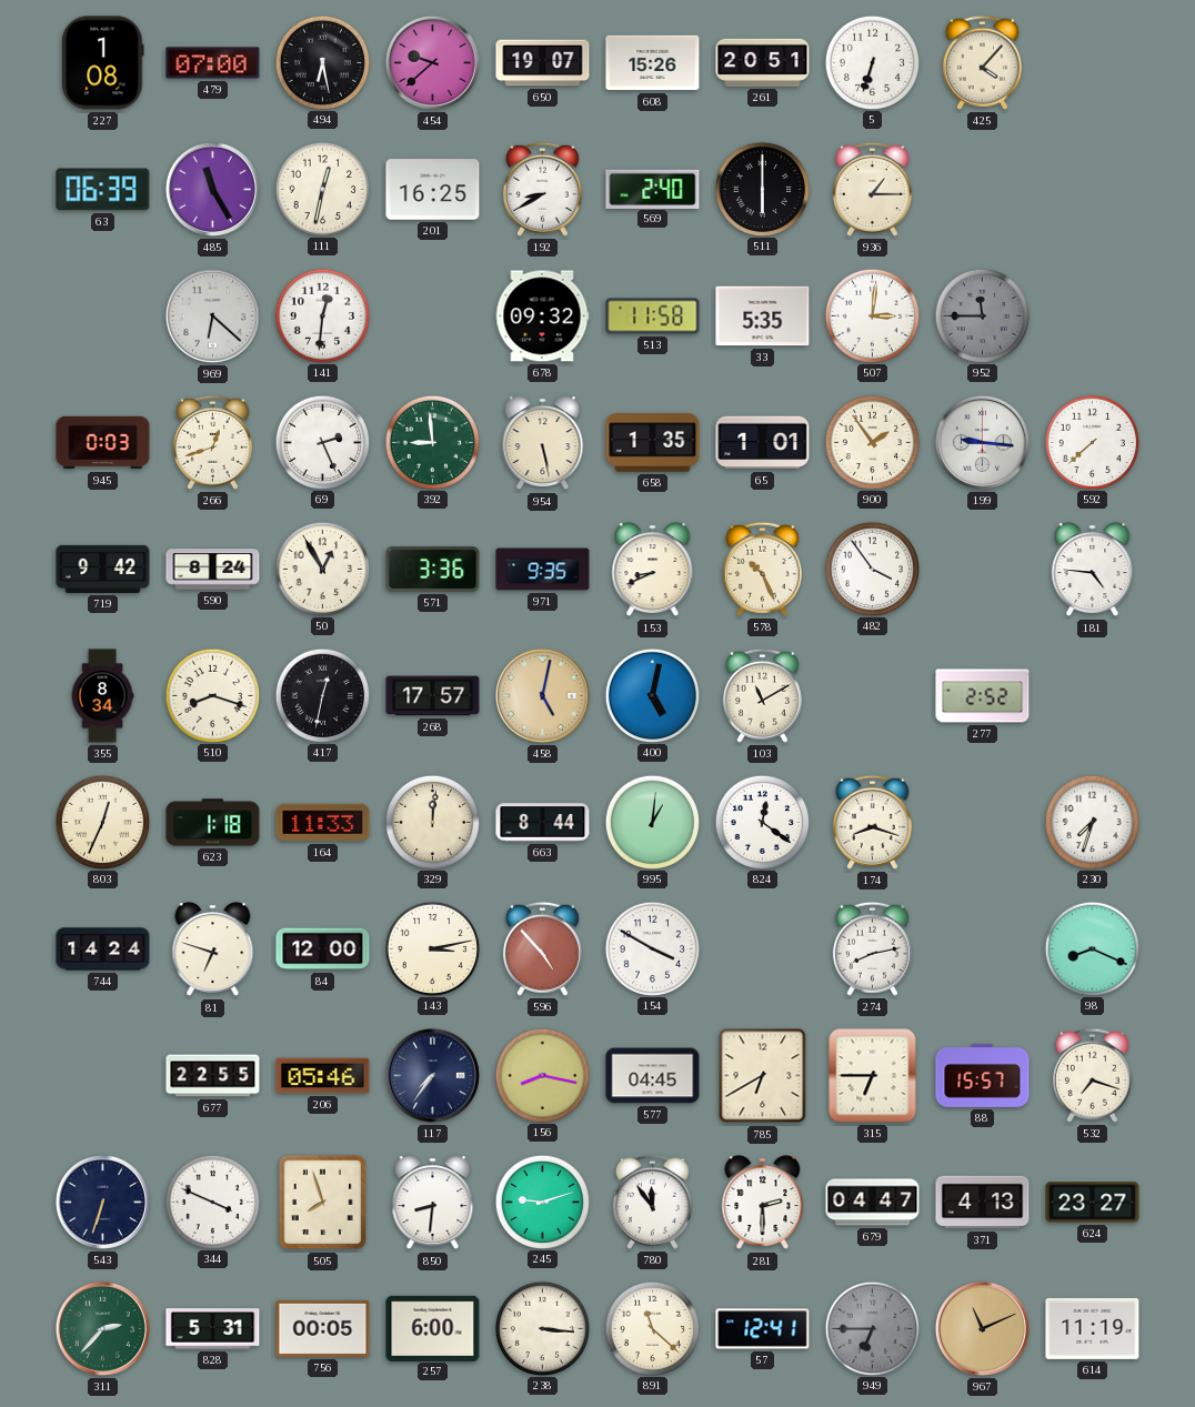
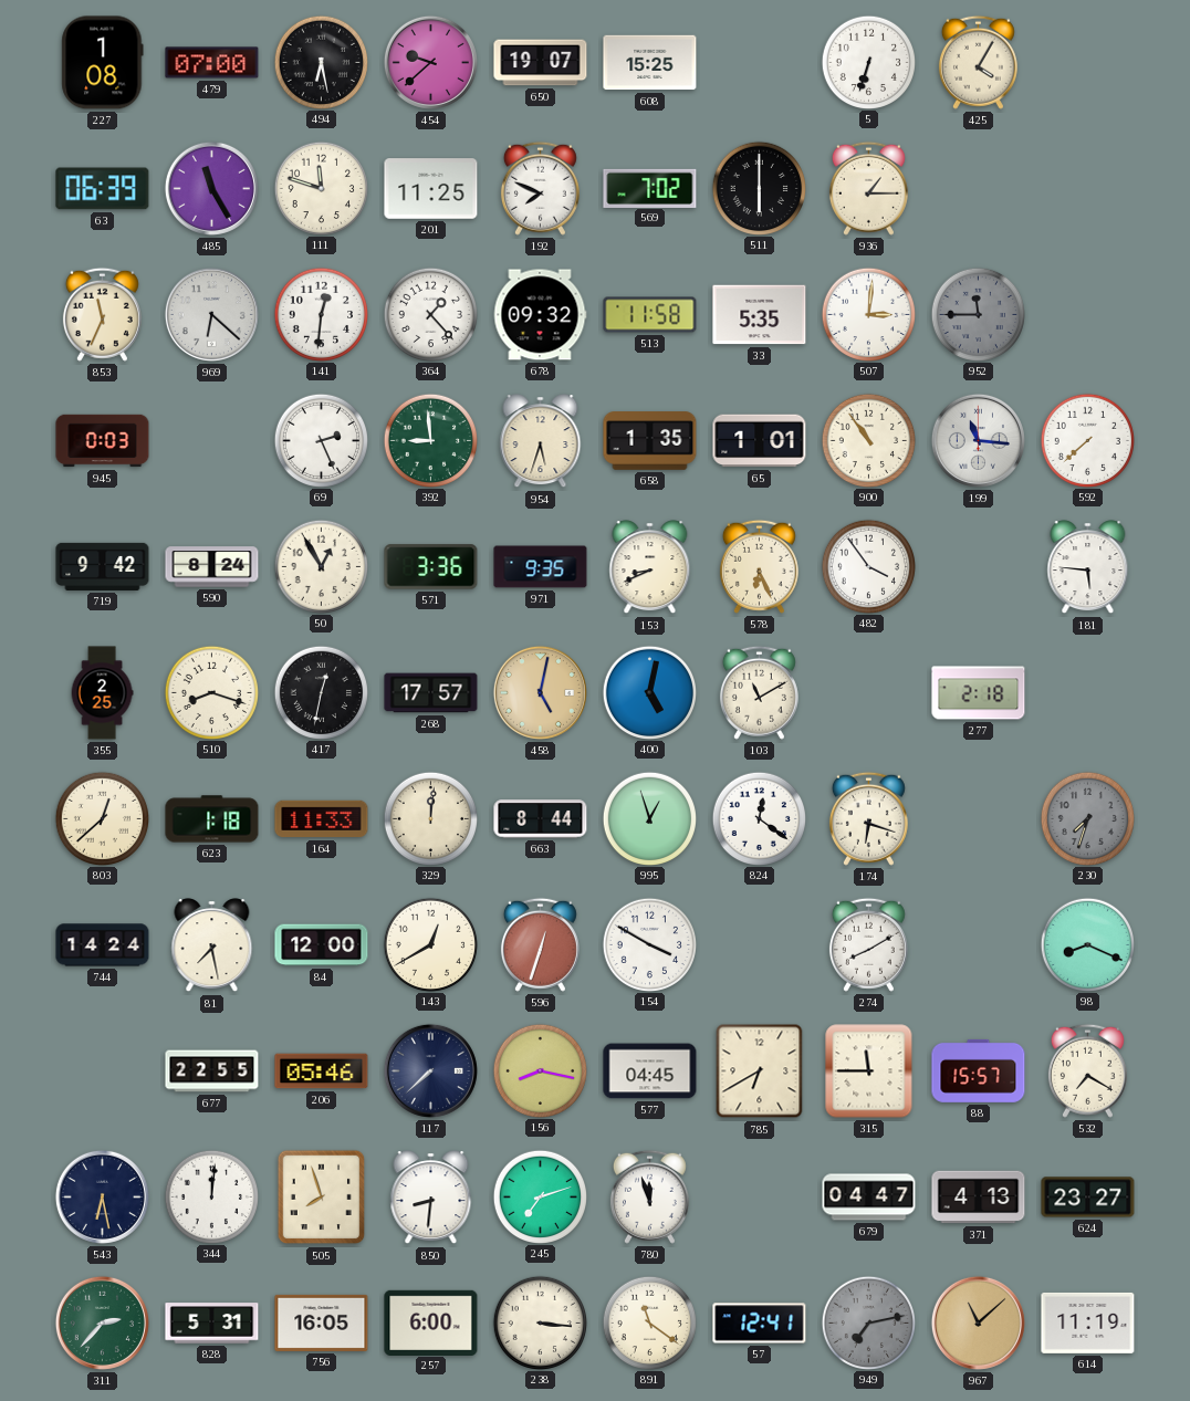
608: 15:26 -> 15:25
261: 20:51 -> none
425: 4:07 -> 4:05
111: 12:32 -> 11:48
201: 16:25 -> 11:25
192: 8:40 -> 7:49
569: 2:40 -> 7:02
853: none -> 11:34
364: none -> 1:23
266: 12:42 -> none
954: 5:28 -> 5:33
900: 1:54 -> 10:54
199: 9:16 -> 11:16
578: 10:26 -> 6:26
181: 4:46 -> 5:46
355: 8:34 -> 2:25
277: 2:52 -> 2:18
803: 12:34 -> 12:38
995: 1:01 -> 12:57
174: 8:18 -> 6:18
230 dial: white -> grey
81: 6:48 -> 7:28
143: 3:13 -> 12:40
596: 4:53 -> 12:33
274: 8:13 -> 8:10
117: 7:36 -> 7:38
315: 6:45 -> 11:45
532: 7:18 -> 7:20
543: 6:33 -> 6:28
344: 3:49 -> 12:01
245: 9:12 -> 7:12
780: 11:54 -> 11:57
281: 2:30 -> none
756: 00:05 -> 16:05
891: 11:22 -> 11:21
949: 6:45 -> 7:13
967: 11:11 -> 11:08
